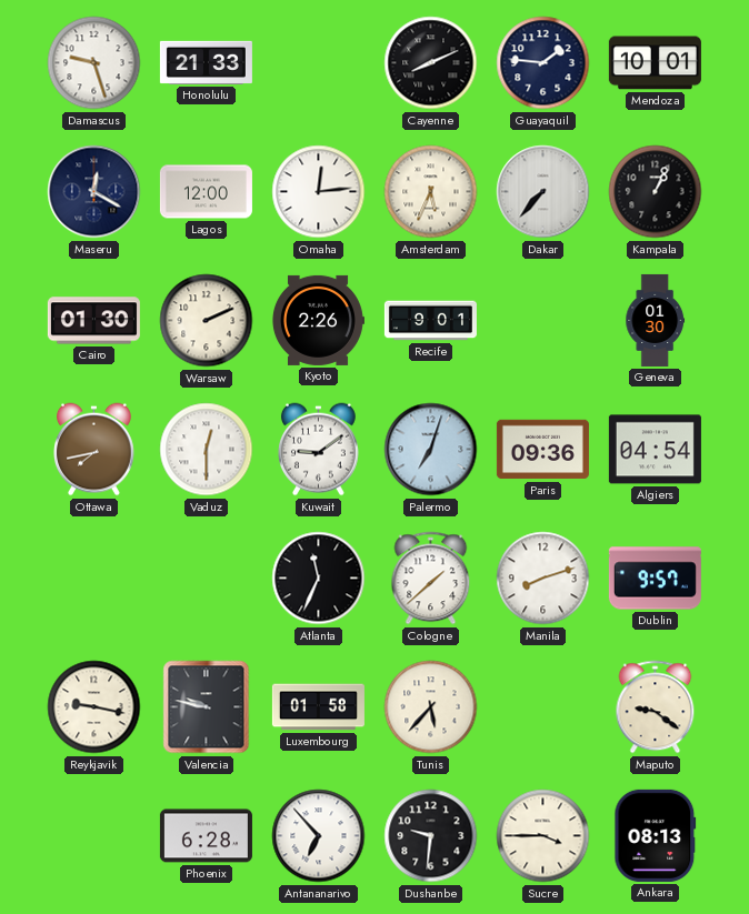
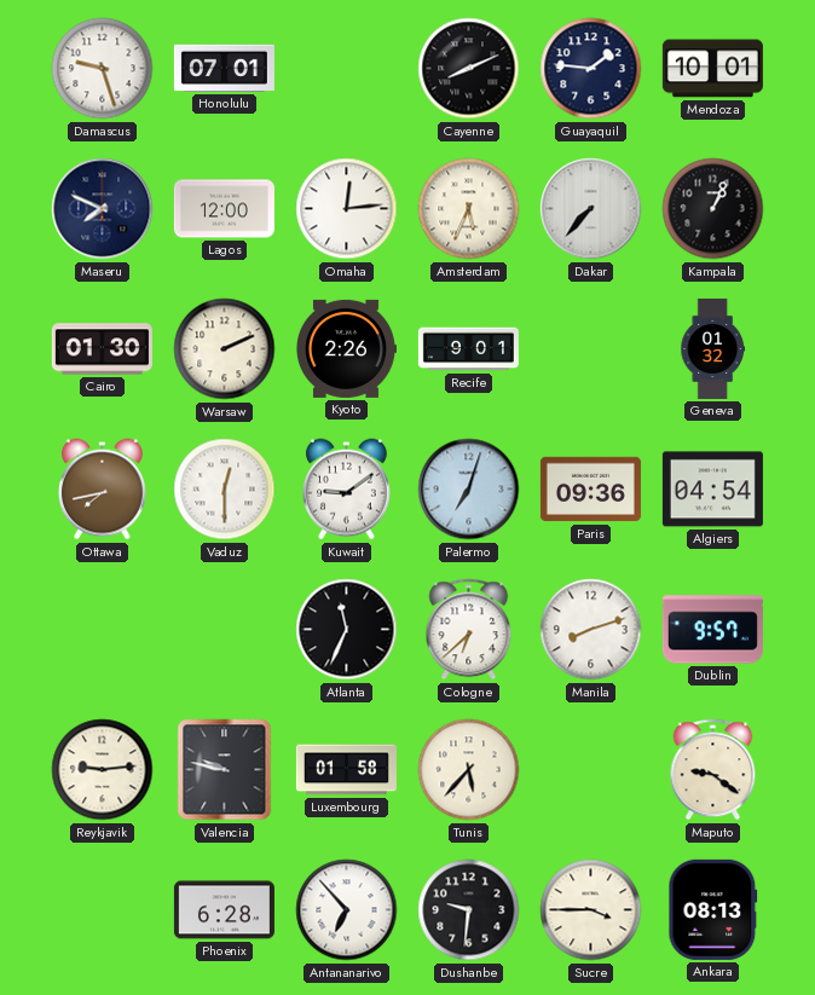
Honolulu: 21:33 -> 07:01
Maseru: 12:20 -> 7:49
Geneva: 01:30 -> 01:32
Cologne: 1:38 -> 6:38
Reykjavik: 9:17 -> 9:14
